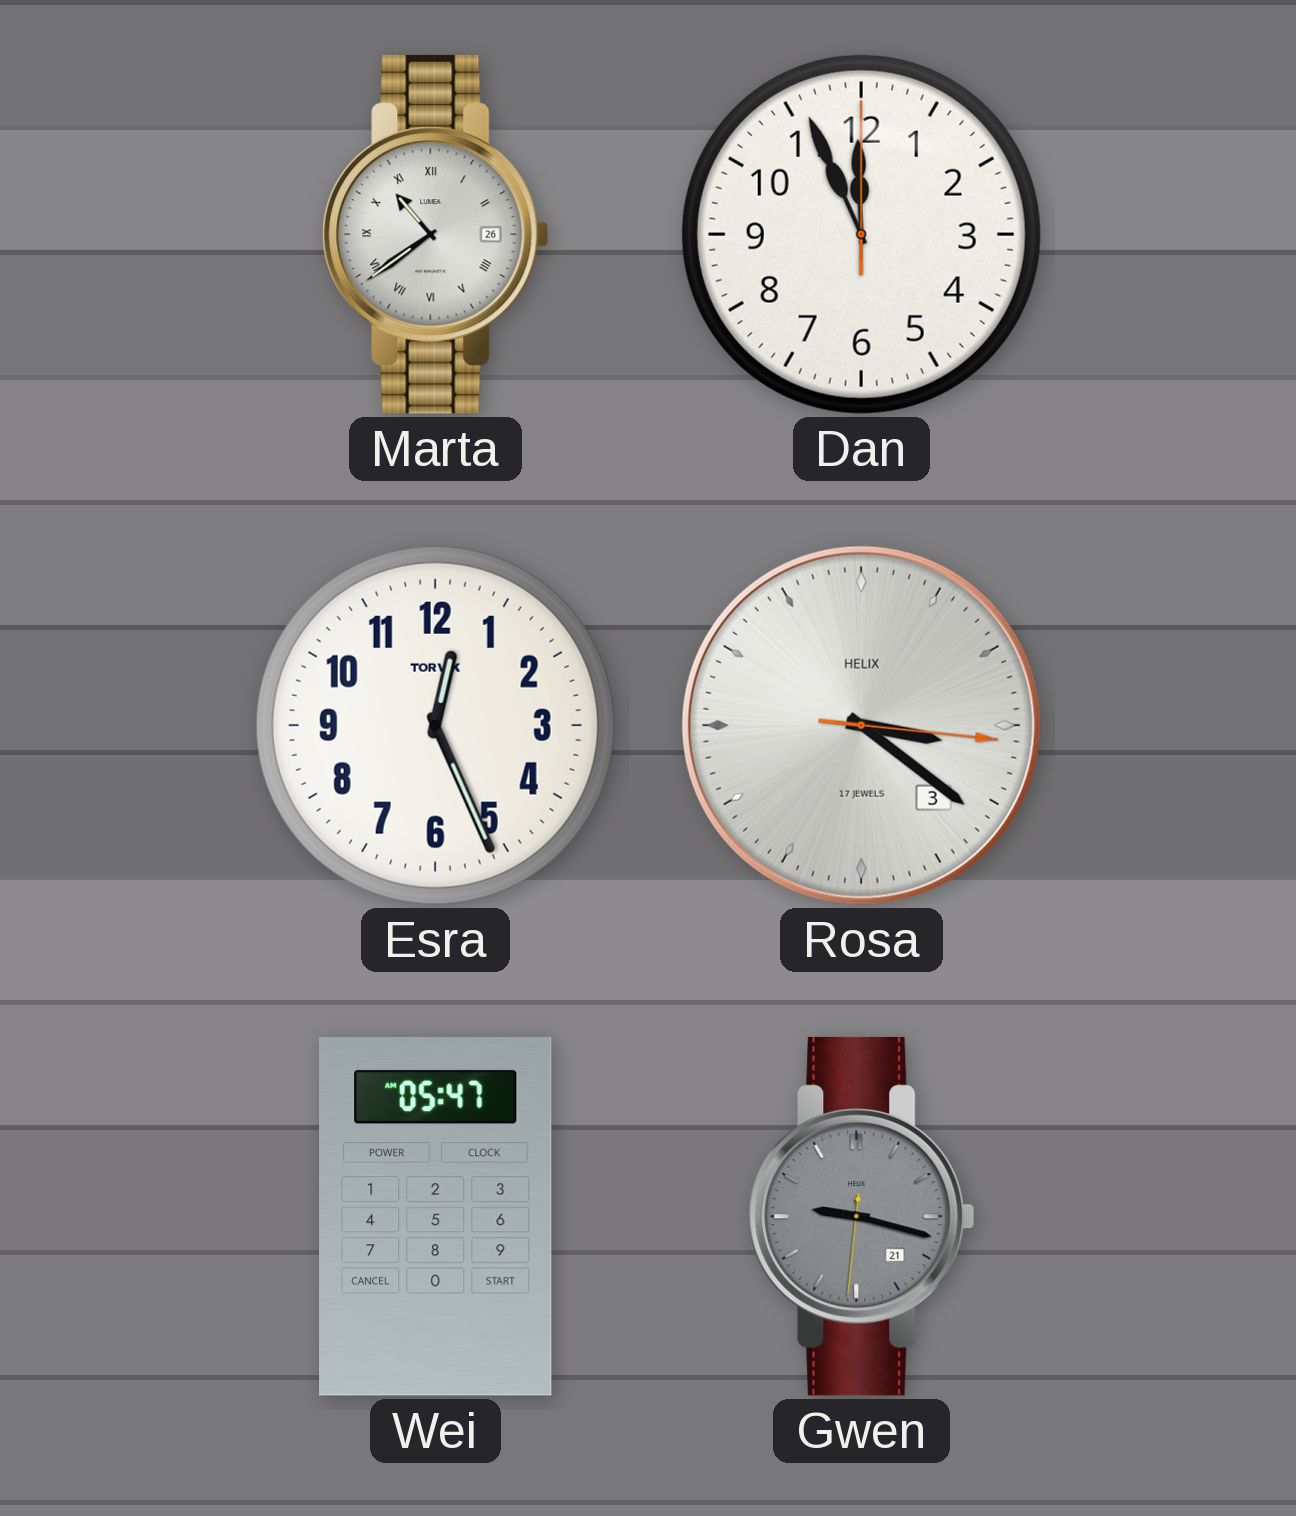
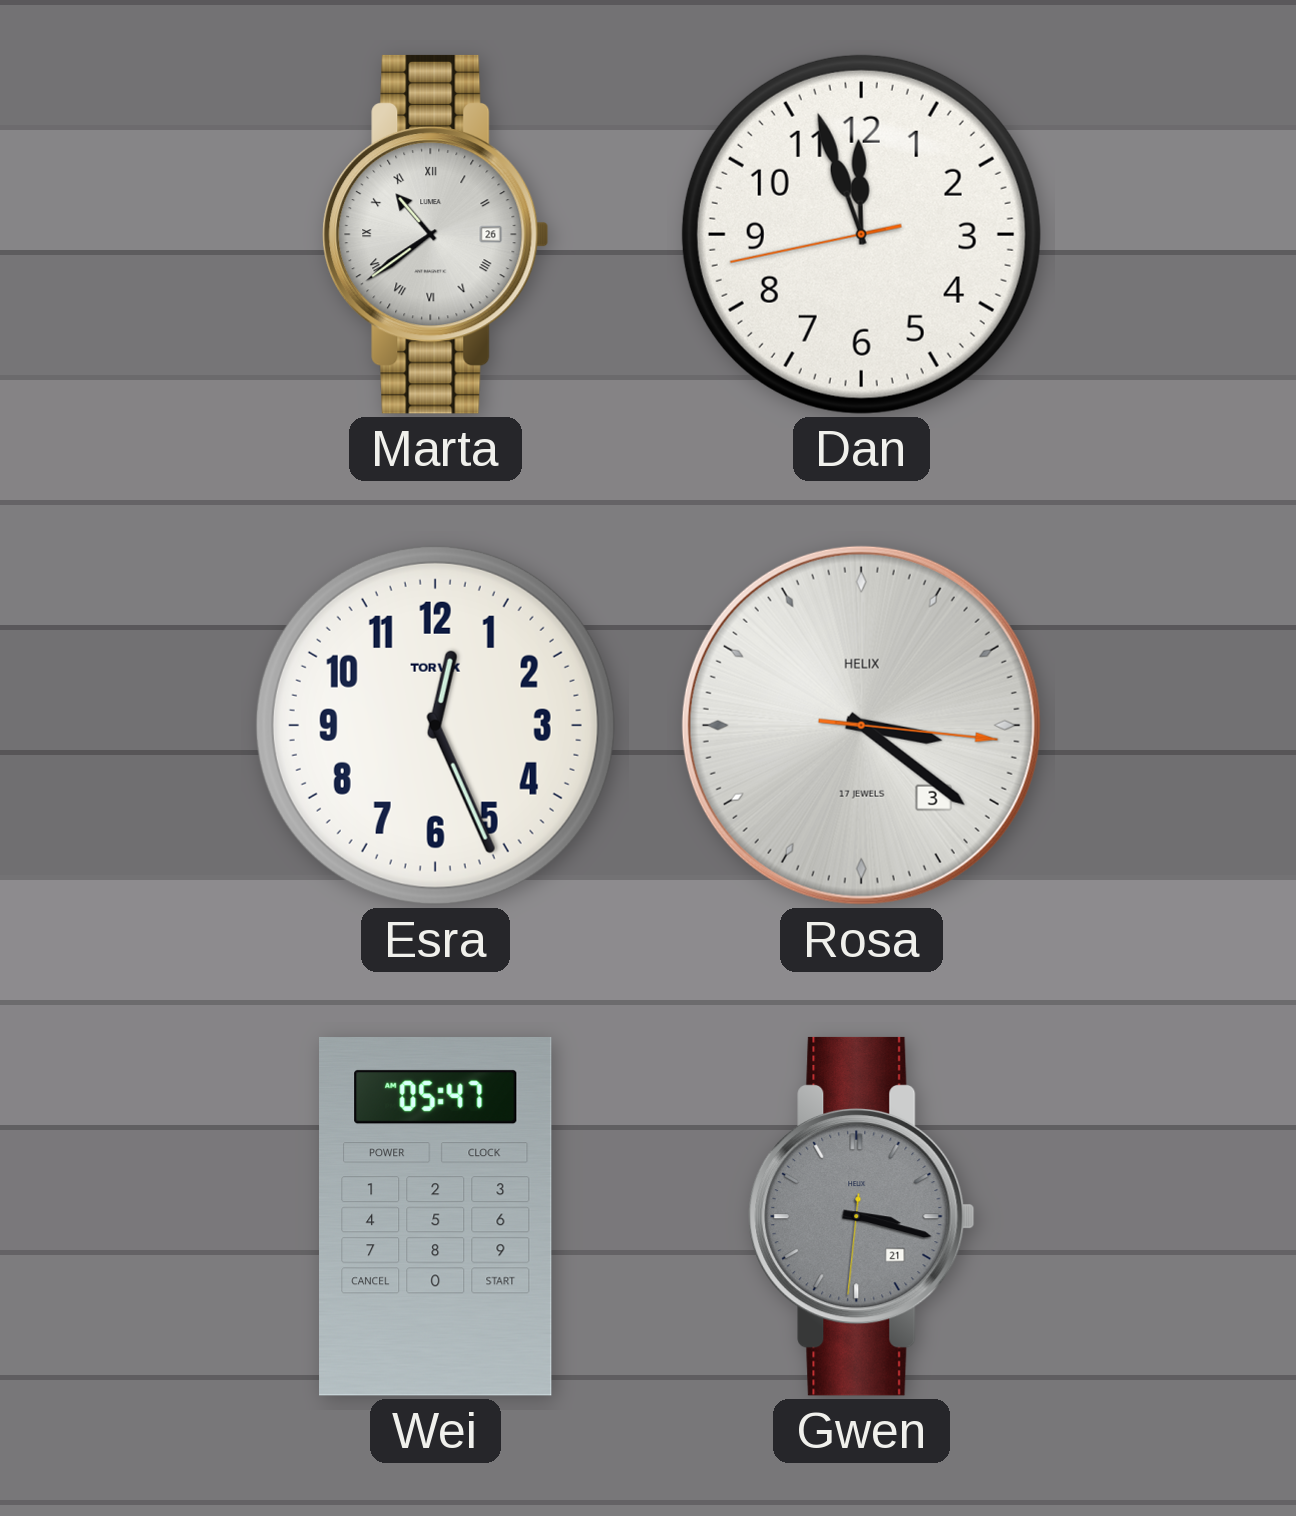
Dan: 11:56:00 -> 11:56:43
Gwen: 9:17 -> 3:17
